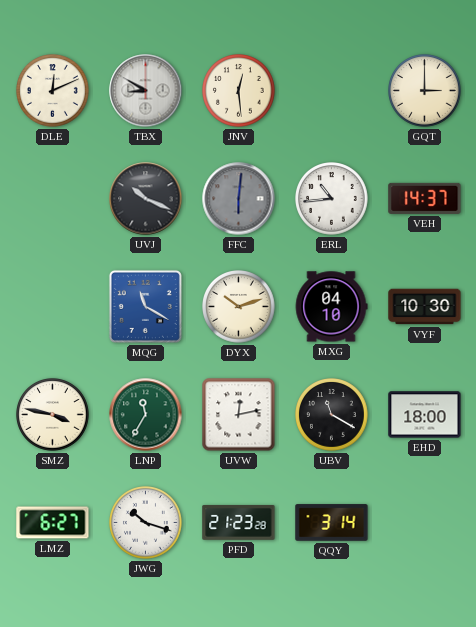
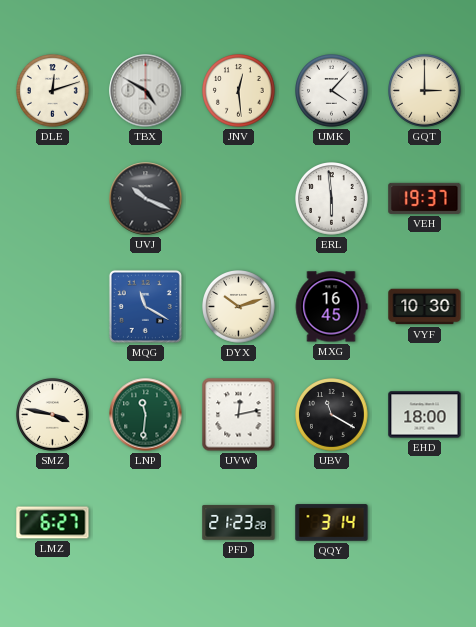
DLE: 12:11 -> 12:12
TBX: 8:50 -> 4:50
UMK: none -> 4:07
FFC: 6:01 -> none
ERL: 10:44 -> 5:59
VEH: 14:37 -> 19:37
MXG: 04:10 -> 16:45
LNP: 11:35 -> 11:31
JWG: 10:18 -> none
